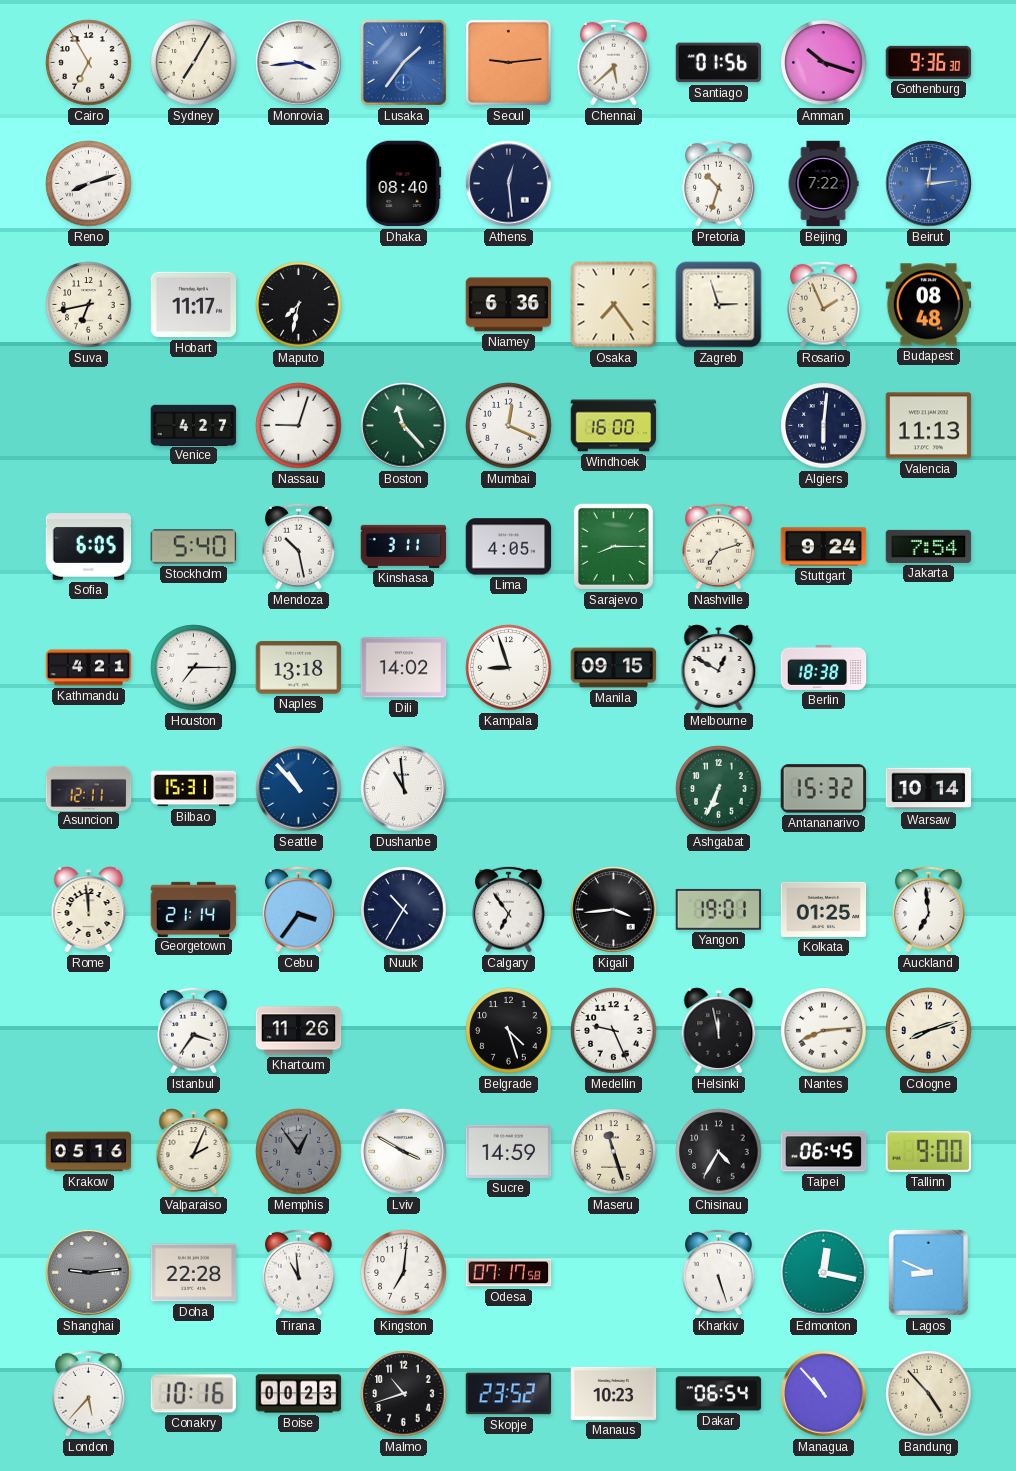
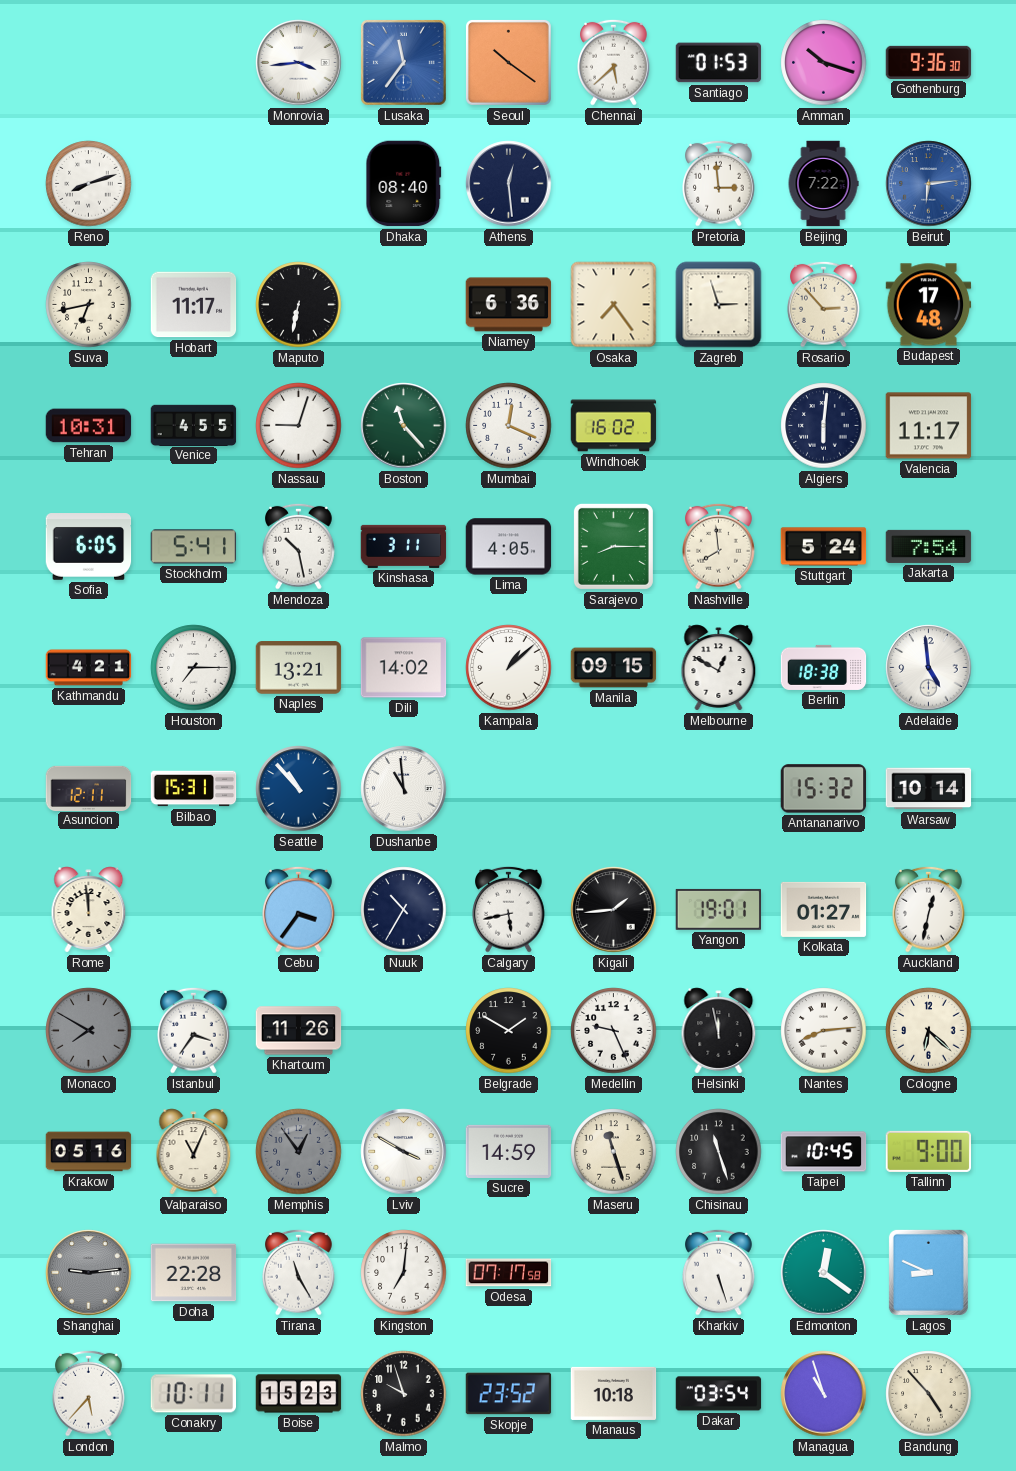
Cairo: 6:55 -> none
Sydney: 7:05 -> none
Lusaka: 1:36 -> 11:36
Seoul: 9:14 -> 10:21
Santiago: 01:56 -> 01:53
Pretoria: 10:33 -> 2:59
Beirut: 12:14 -> 6:14
Maputo: 7:32 -> 6:32
Rosario: 1:56 -> 2:53
Budapest: 08:48 -> 17:48
Tehran: none -> 10:31
Venice: 4:27 -> 4:55
Windhoek: 16:00 -> 16:02
Valencia: 11:13 -> 11:17
Stockholm: 5:40 -> 5:41
Nashville: 7:12 -> 7:59
Stuttgart: 9:24 -> 5:24
Naples: 13:18 -> 13:21
Kampala: 8:57 -> 1:08
Adelaide: none -> 4:59
Ashgabat: 6:34 -> none
Georgetown: 21:14 -> none
Calgary: 6:54 -> 5:43
Kigali: 3:44 -> 1:44
Kolkata: 01:25 -> 01:27
Auckland: 6:59 -> 12:32
Monaco: none -> 7:50
Belgrade: 4:27 -> 1:50
Cologne: 8:12 -> 6:22
Valparaiso: 2:04 -> 11:04
Chisinau: 4:35 -> 11:27
Taipei: 06:45 -> 10:45
Tirana: 10:59 -> 11:25
Edmonton: 12:17 -> 12:21
Conakry: 10:16 -> 10:11
Boise: 00:23 -> 15:23
Malmo: 10:42 -> 9:57
Manaus: 10:23 -> 10:18
Dakar: 06:54 -> 03:54
Managua: 10:53 -> 10:57
